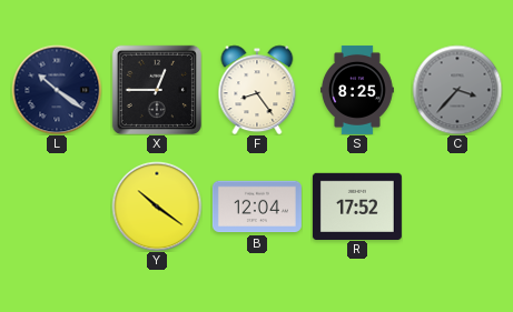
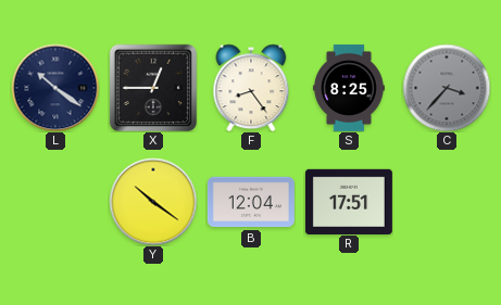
R: 17:52 -> 17:51
